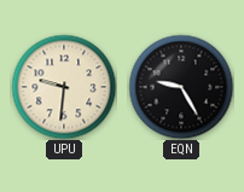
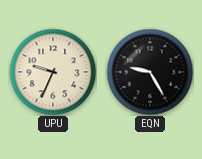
UPU: 9:31 -> 9:34
